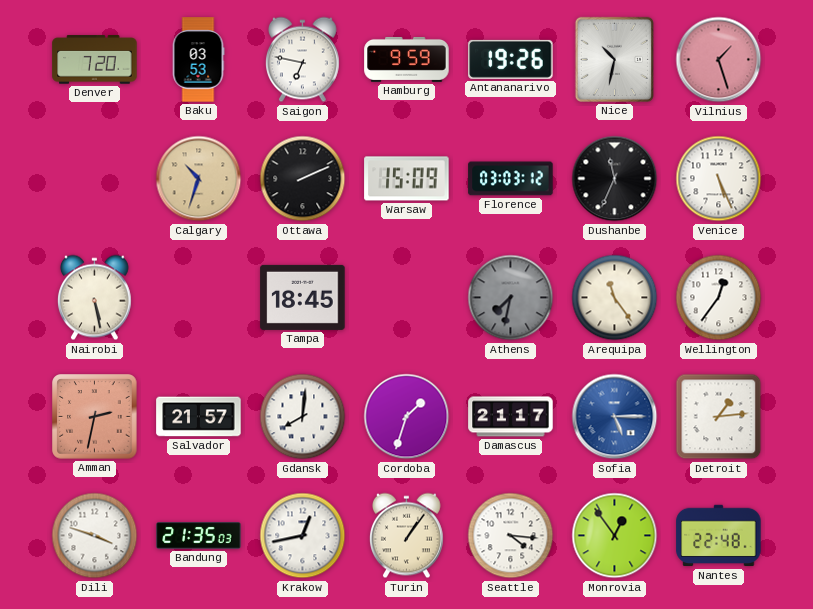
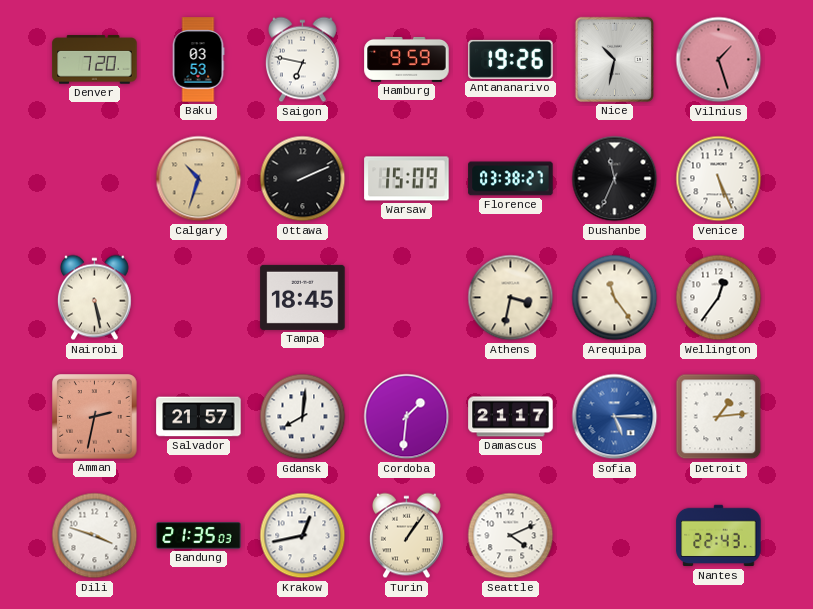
Florence: 03:03 -> 03:38
Athens: 7:32 -> 3:32
Athens dial: grey -> cream
Cordoba: 1:33 -> 1:31
Seattle: 4:16 -> 4:11
Monrovia: 12:54 -> none
Nantes: 22:48 -> 22:43
